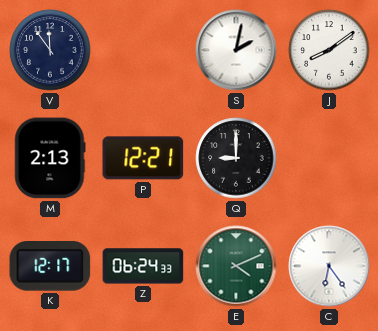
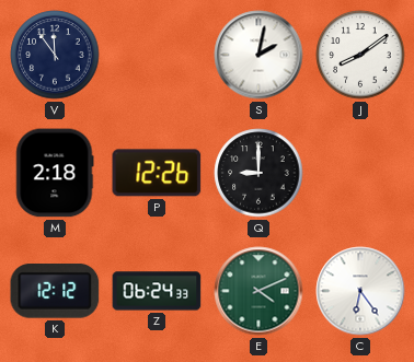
M: 2:13 -> 2:18
P: 12:21 -> 12:26
K: 12:17 -> 12:12
